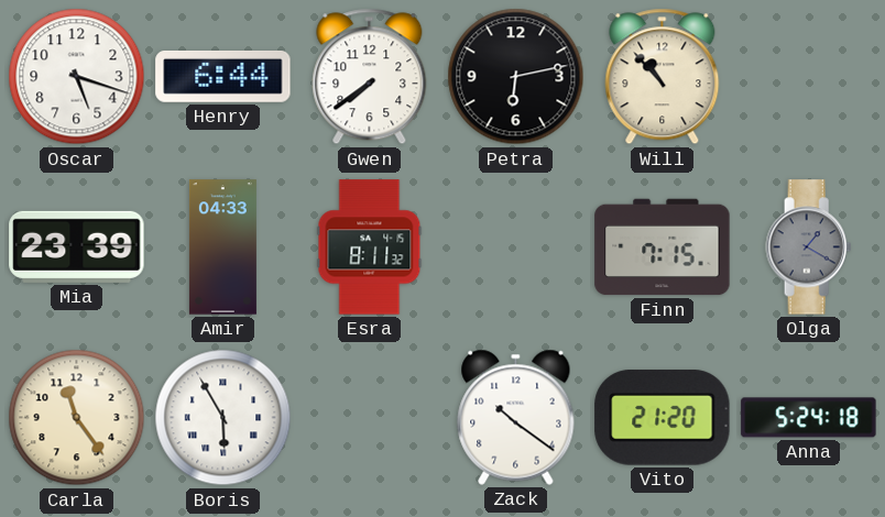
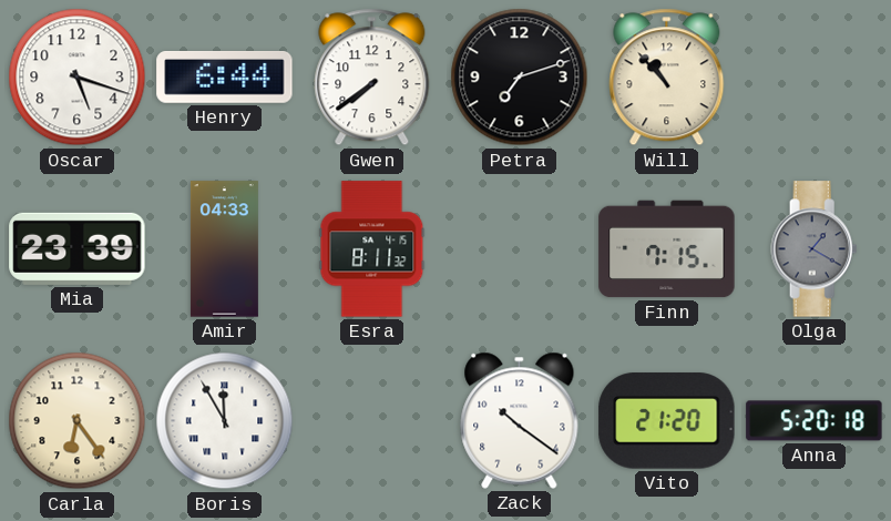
Petra: 6:13 -> 7:12
Carla: 11:24 -> 6:24
Boris: 5:55 -> 11:55
Anna: 5:24 -> 5:20
